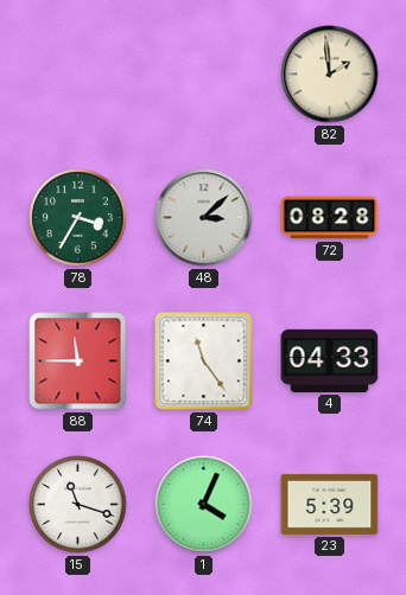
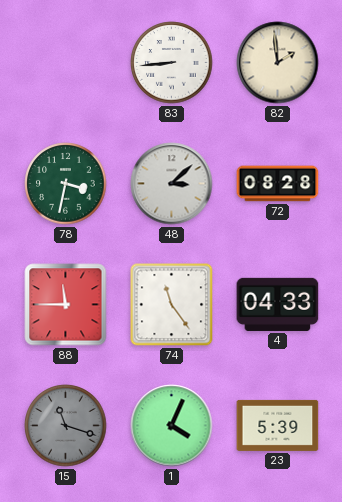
83: none -> 8:44
78: 3:35 -> 3:32
15 dial: white -> grey
